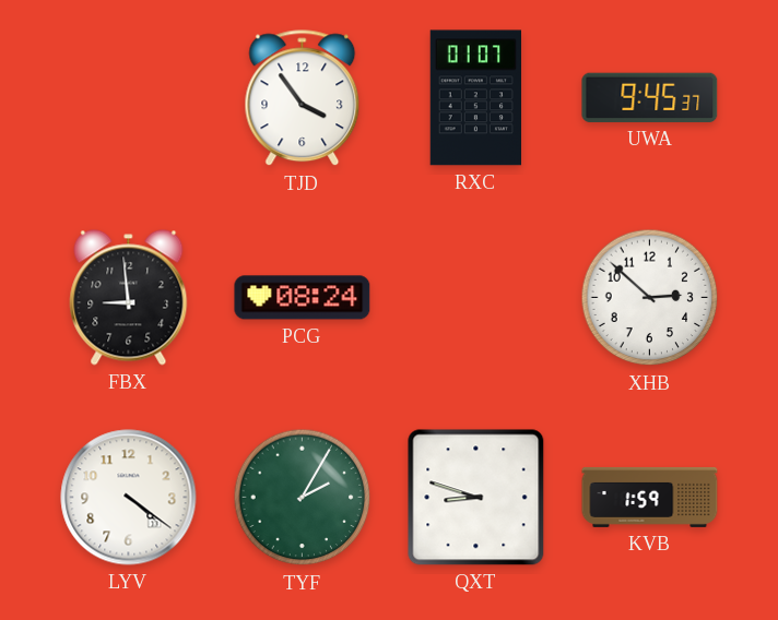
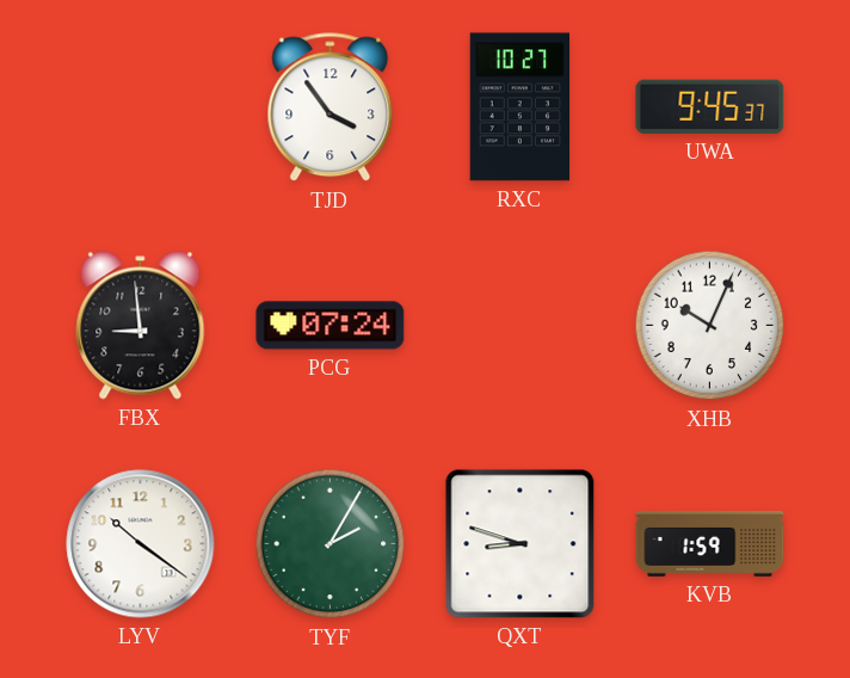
RXC: 01:07 -> 10:27
PCG: 08:24 -> 07:24
XHB: 2:52 -> 10:04
LYV: 4:21 -> 10:21
